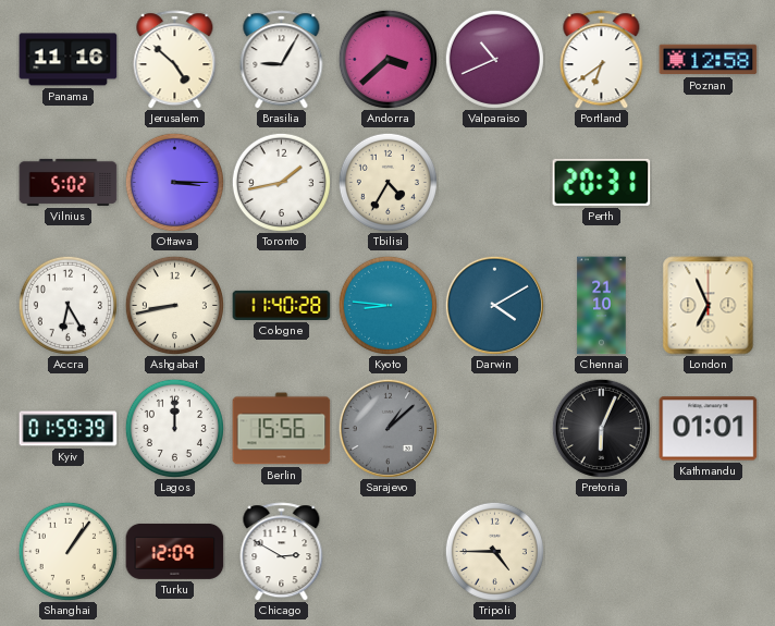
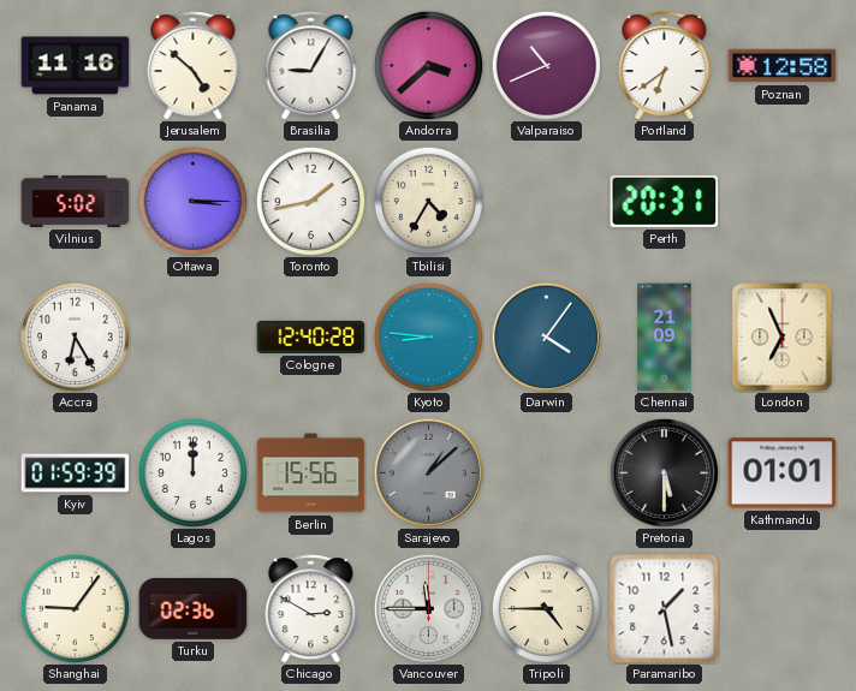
Ashgabat: 8:43 -> none
Cologne: 11:40 -> 12:40
Darwin: 4:10 -> 4:06
Chennai: 21:10 -> 21:09
Pretoria: 6:04 -> 5:30
Shanghai: 1:06 -> 9:06
Turku: 12:09 -> 02:36
Vancouver: none -> 11:45
Paramaribo: none -> 1:28
